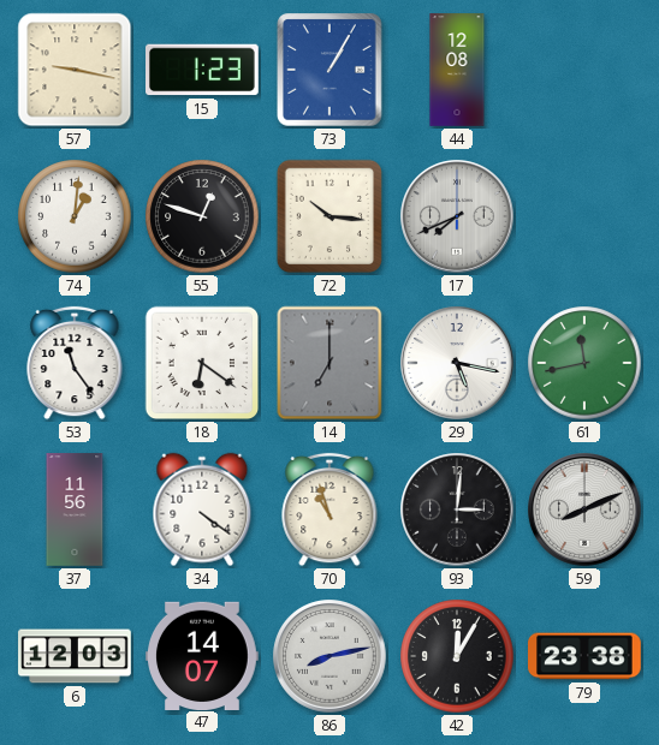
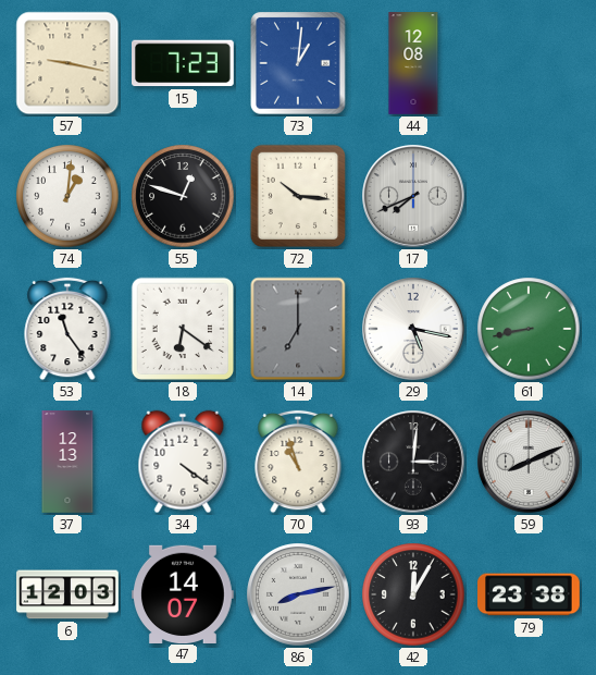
15: 1:23 -> 7:23
73: 1:05 -> 1:01
61: 11:43 -> 8:43
37: 11:56 -> 12:13
